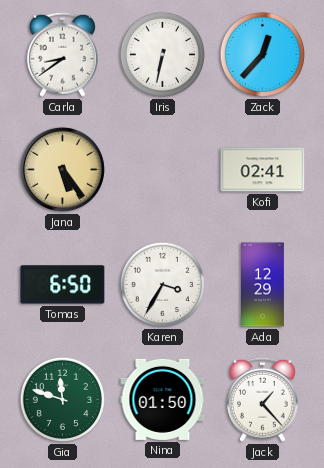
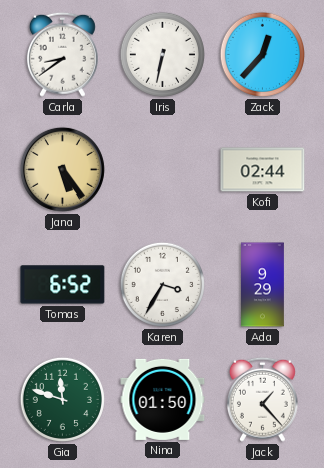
Kofi: 02:41 -> 02:44
Tomas: 6:50 -> 6:52
Ada: 12:29 -> 9:29
